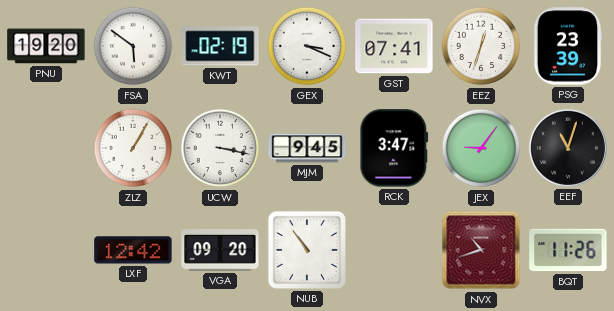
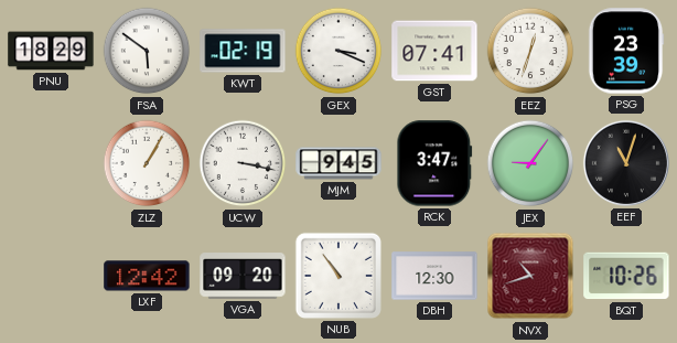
PNU: 19:20 -> 18:29
DBH: none -> 12:30
BQT: 11:26 -> 10:26
